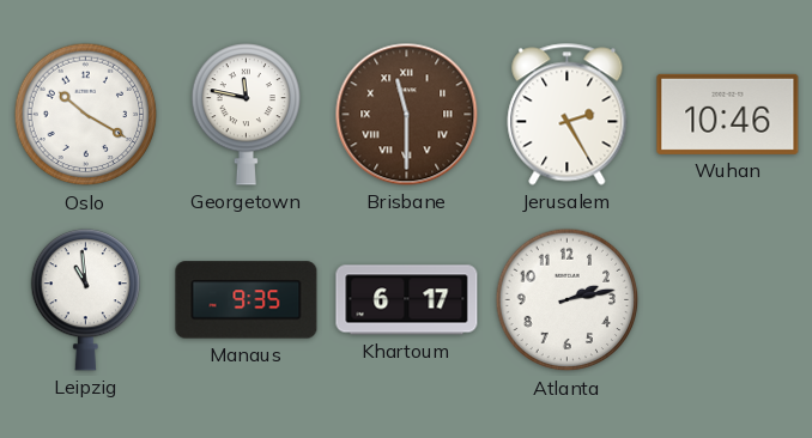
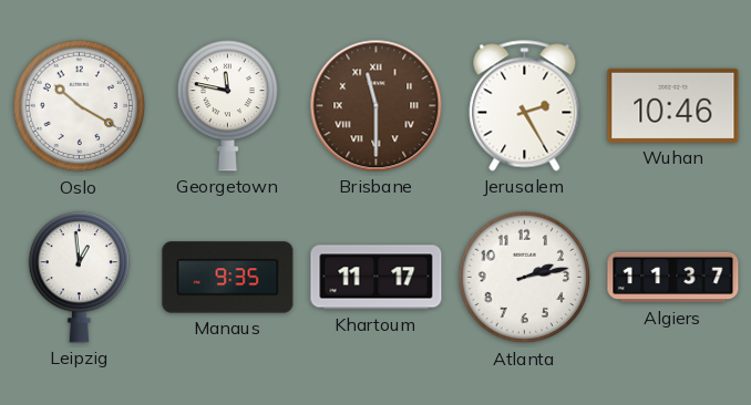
Leipzig: 10:59 -> 12:59
Khartoum: 6:17 -> 11:17
Algiers: none -> 11:37
